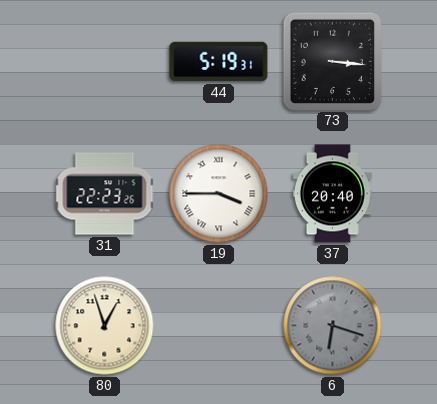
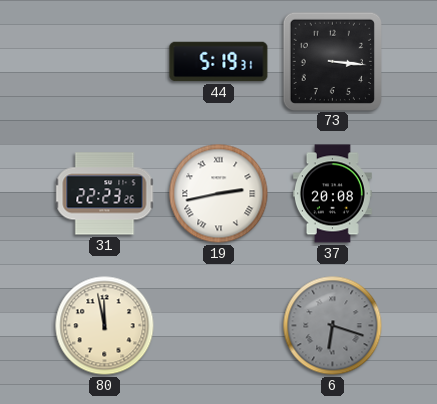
19: 3:45 -> 2:43
37: 20:40 -> 20:08
80: 12:57 -> 11:58
